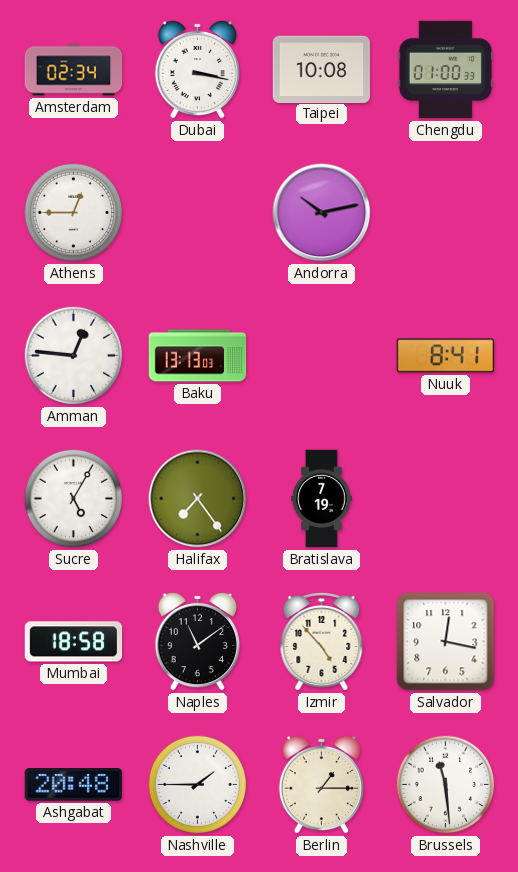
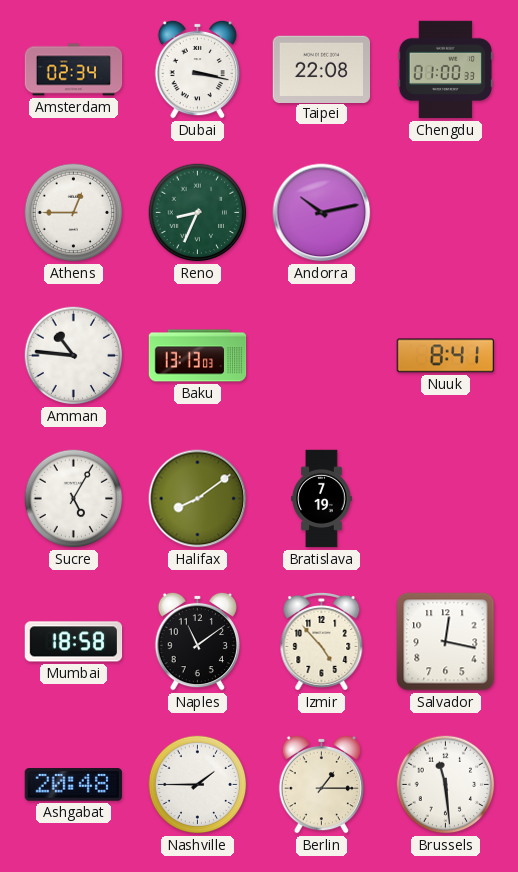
Taipei: 10:08 -> 22:08
Reno: none -> 8:34
Amman: 12:46 -> 10:46
Halifax: 7:24 -> 8:09
